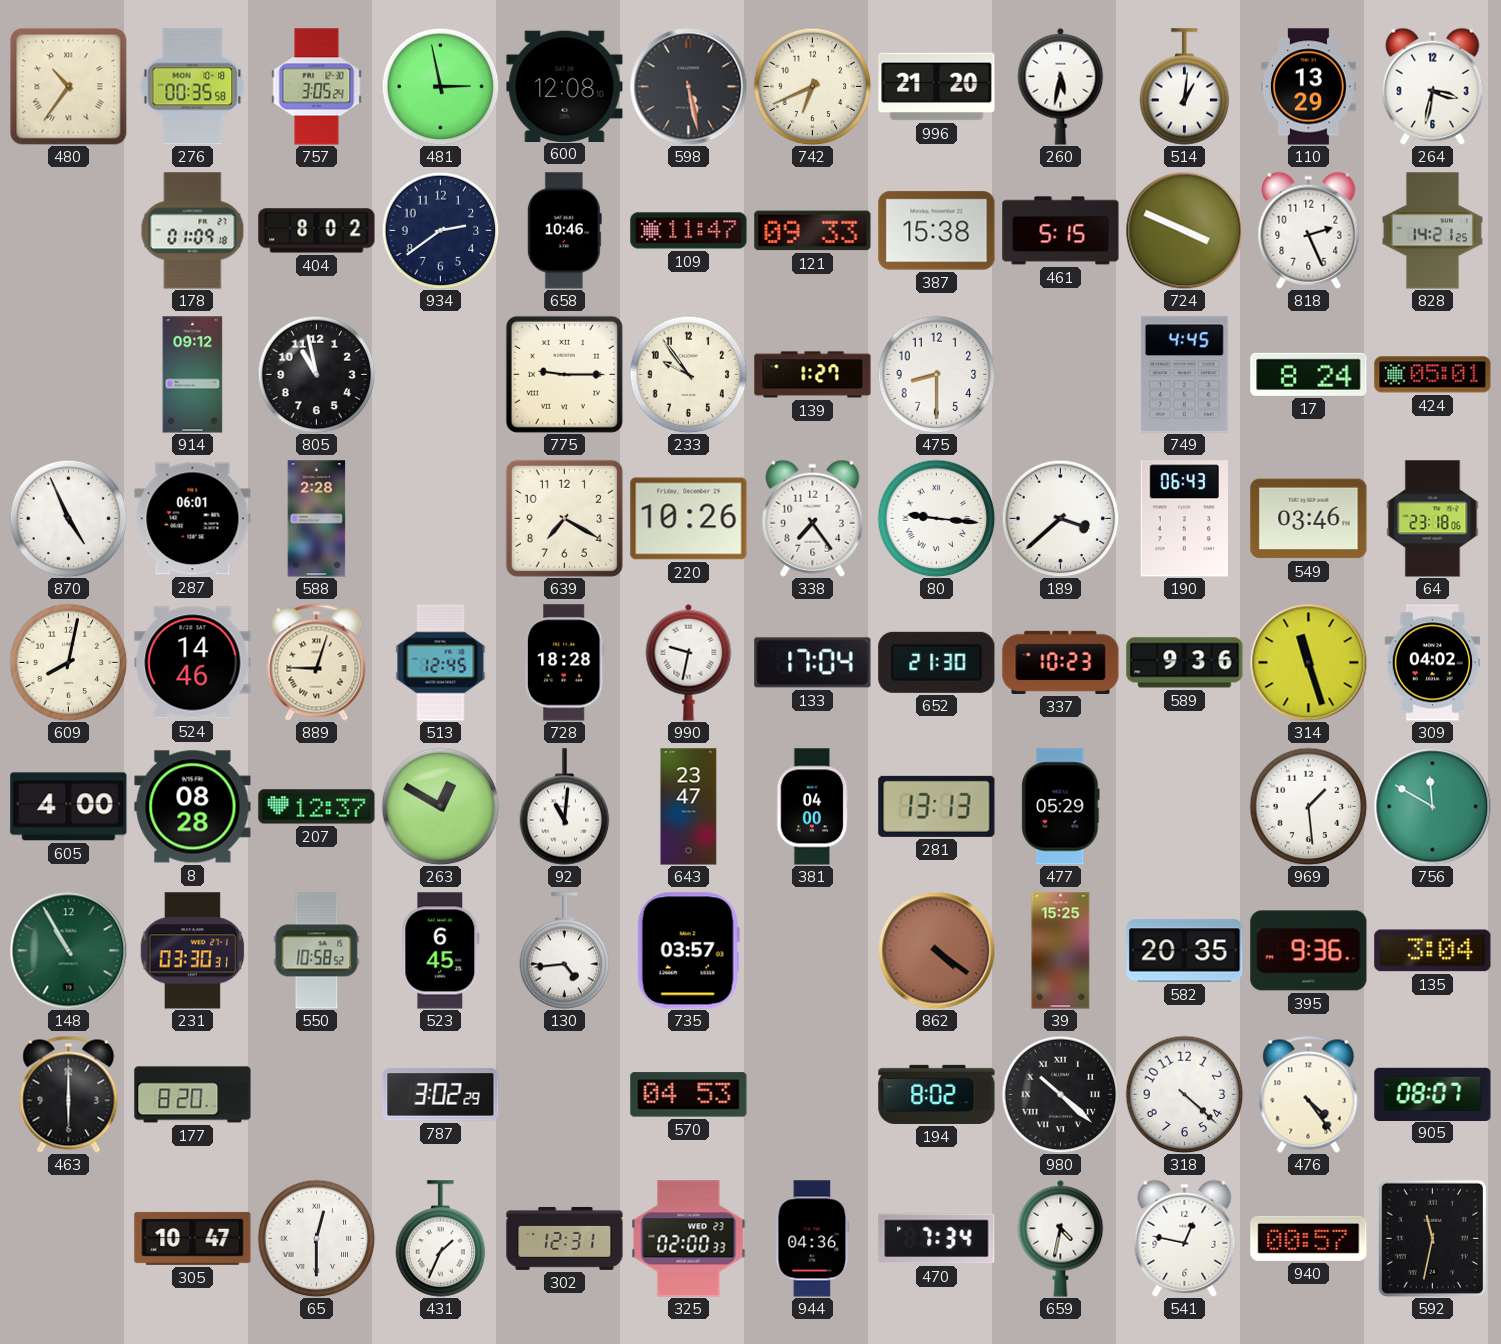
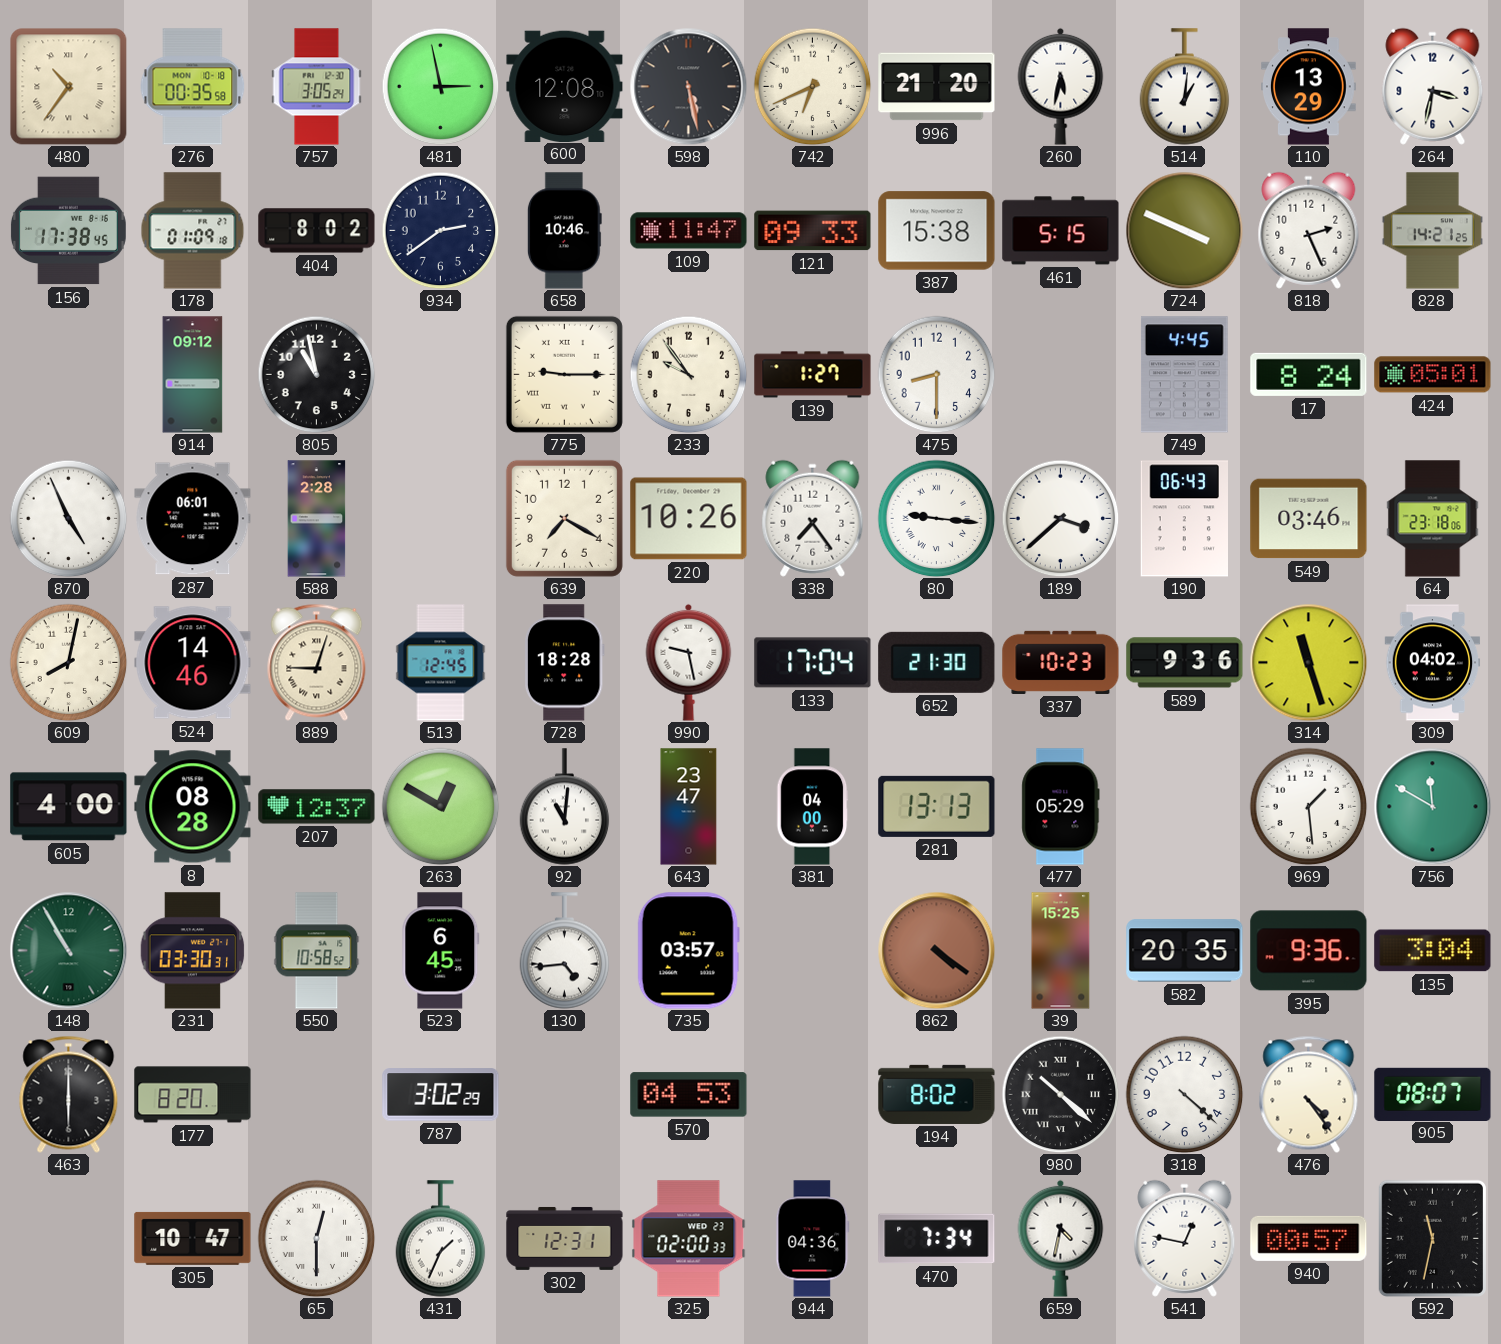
156: none -> 17:38
990: 9:32 -> 9:28
